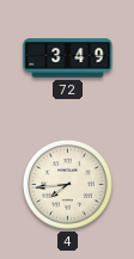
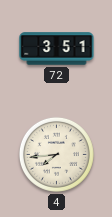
72: 3:49 -> 3:51
